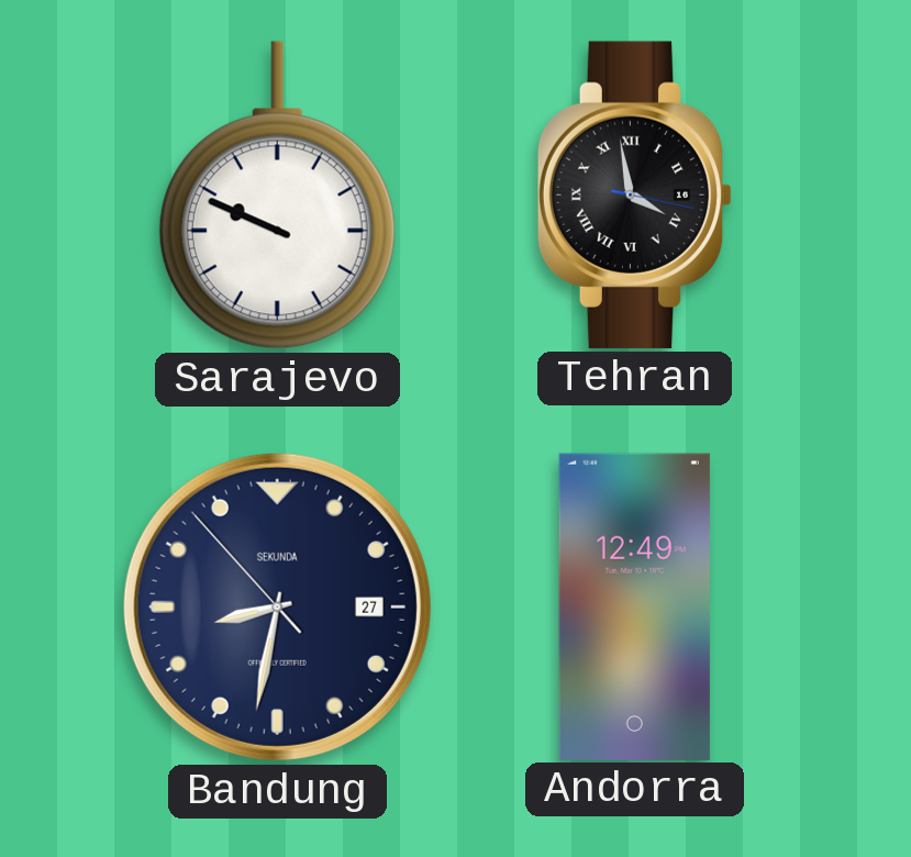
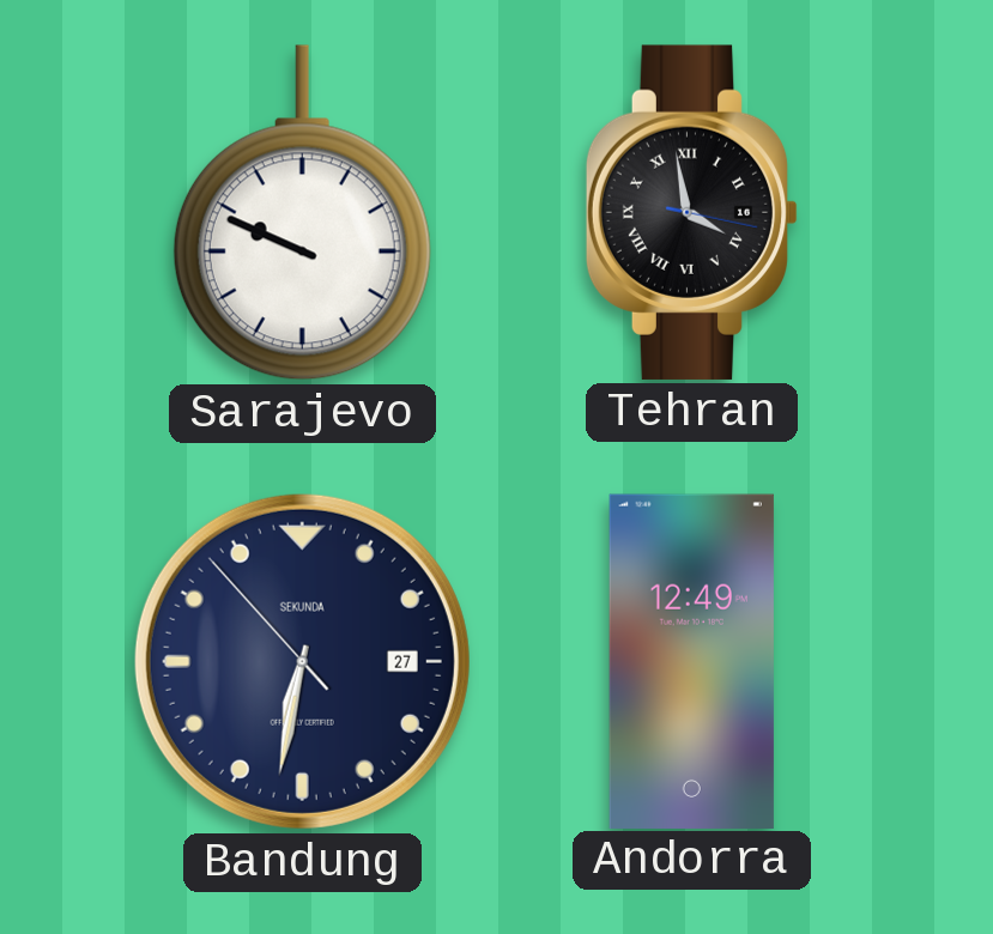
Bandung: 8:31 -> 6:31
